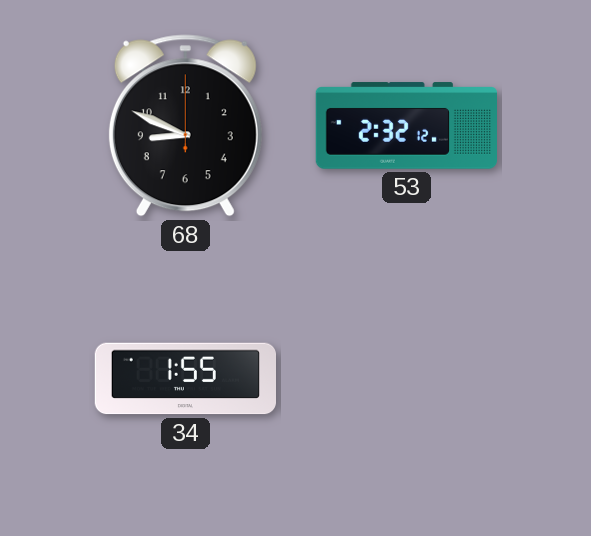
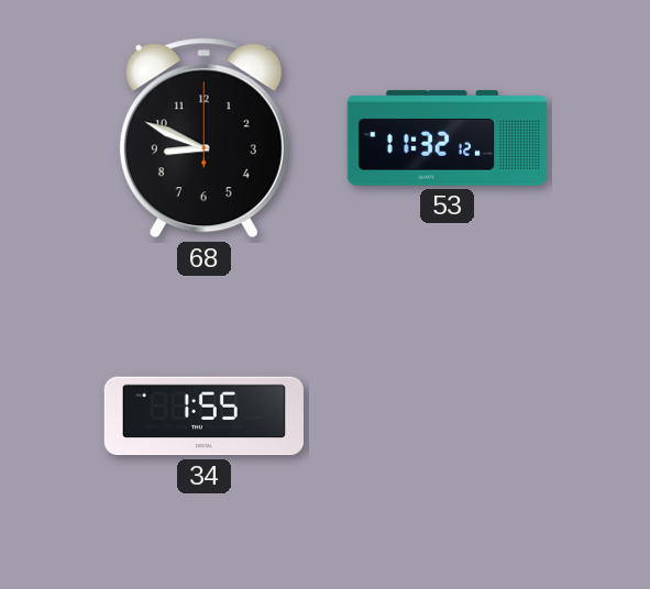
53: 2:32 -> 11:32
